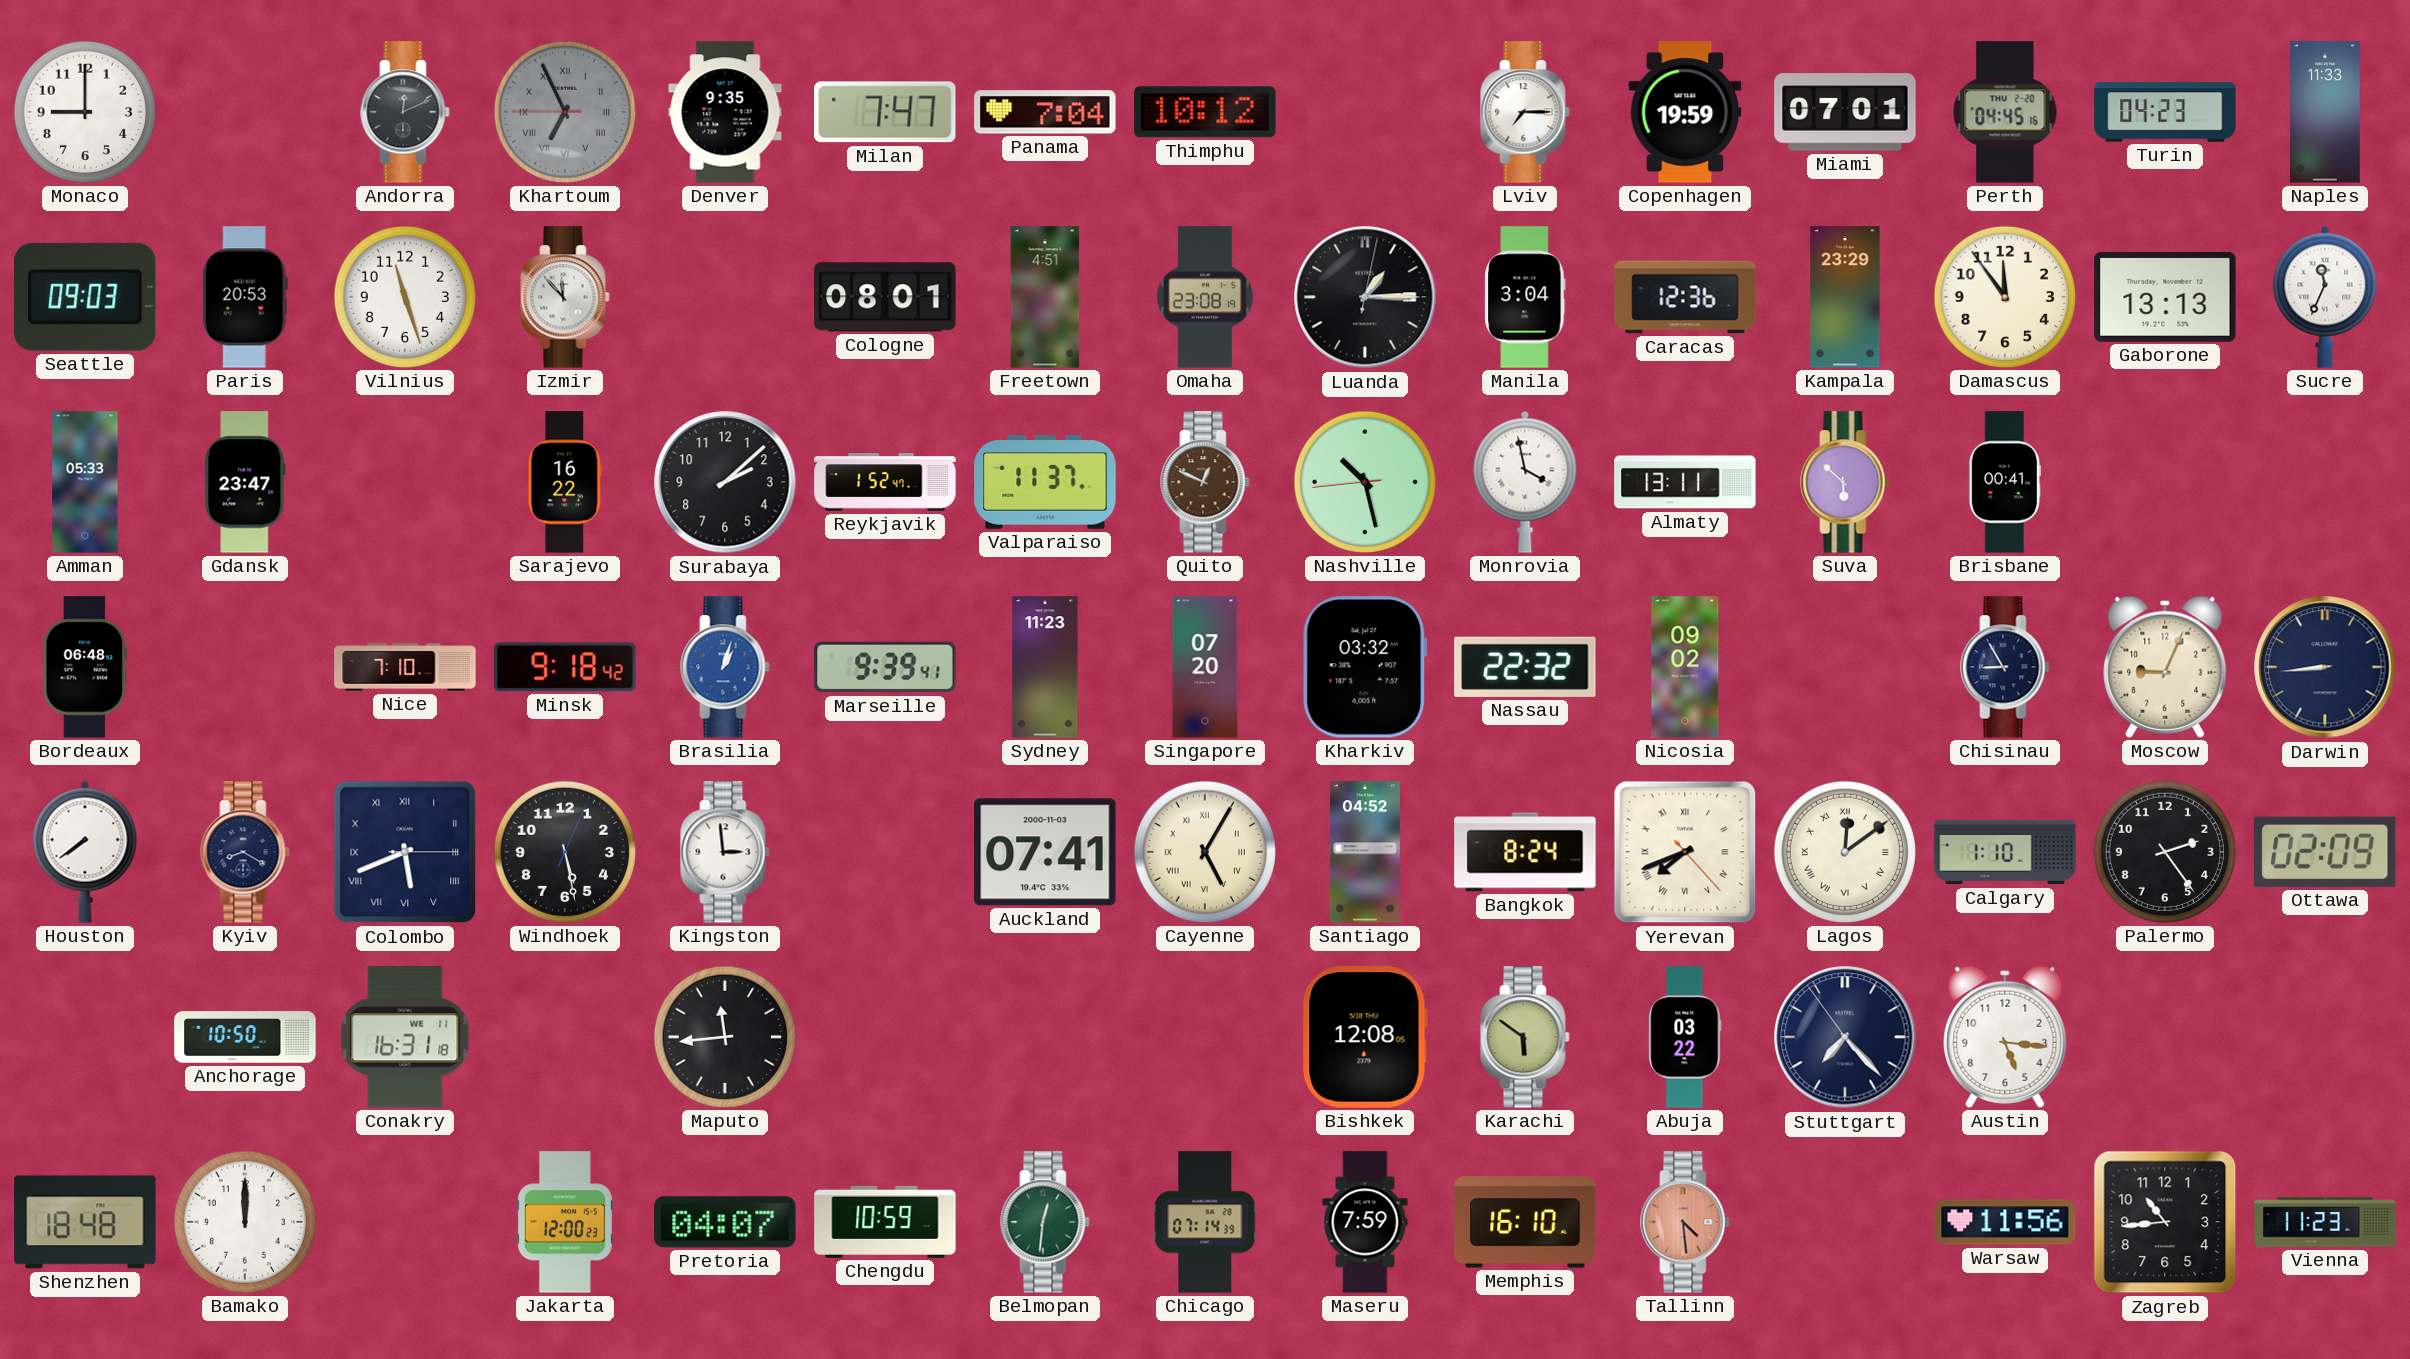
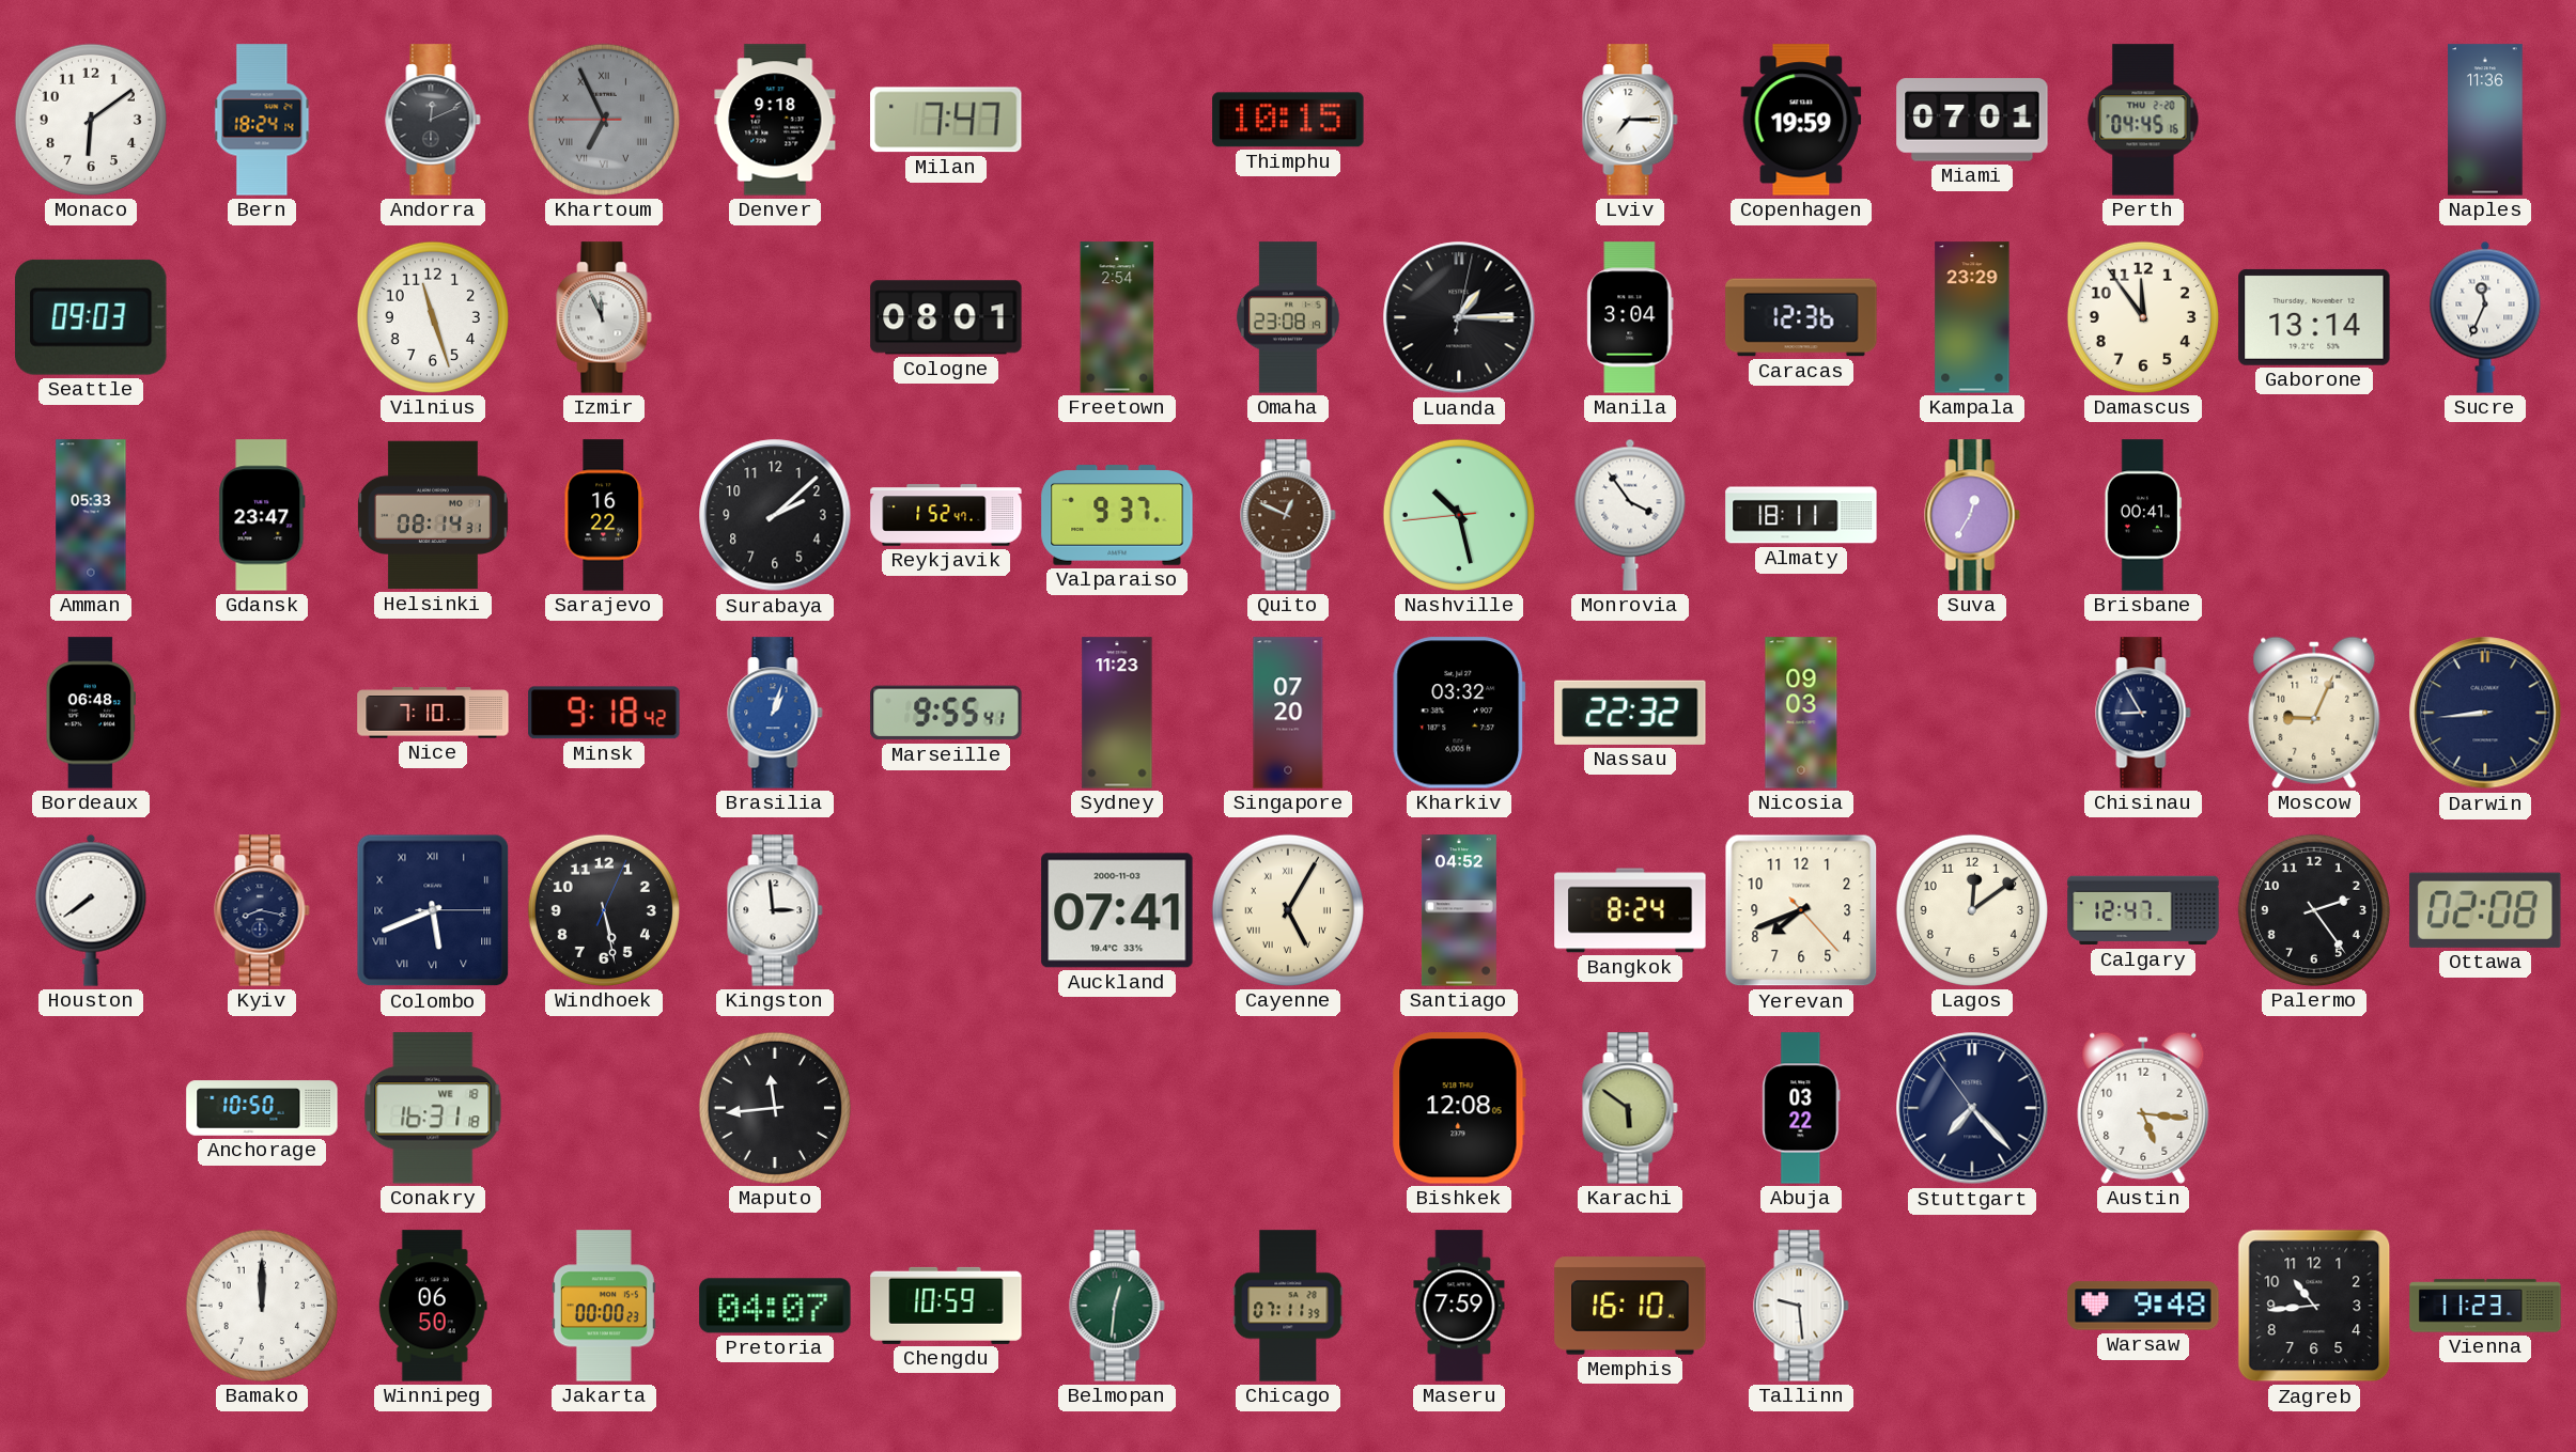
Monaco: 9:00 -> 6:09
Bern: none -> 18:24
Denver: 9:35 -> 9:18
Panama: 7:04 -> none
Thimphu: 10:12 -> 10:15
Turin: 04:23 -> none
Naples: 11:33 -> 11:36
Paris: 20:53 -> none
Izmir: 11:53 -> 11:56
Freetown: 4:51 -> 2:54
Gaborone: 13:13 -> 13:14
Helsinki: none -> 08:14
Valparaiso: 11:37 -> 9:37
Monrovia: 3:58 -> 3:54
Almaty: 13:11 -> 18:11
Suva: 5:52 -> 12:35
Marseille: 9:39 -> 9:55
Nicosia: 09:02 -> 09:03
Kyiv: 8:20 -> 8:17
Yerevan numerals: Roman -> Arabic
Lagos numerals: Roman -> Arabic
Calgary: 1:10 -> 12:47
Ottawa: 02:09 -> 02:08
Conakry date: WE 11 -> WE 18
Shenzhen: 18:48 -> none
Winnipeg: none -> 06:50
Jakarta: 12:00 -> 00:00
Chicago: 07:14 -> 07:11
Tallinn: 4:29 -> 9:29
Tallinn dial: salmon -> white
Warsaw: 11:56 -> 9:48
